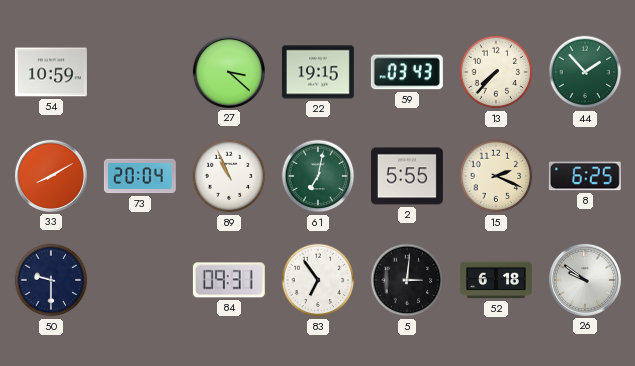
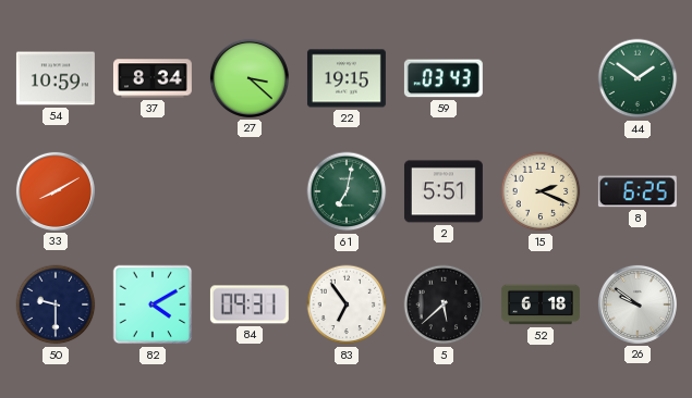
37: none -> 8:34
13: 7:37 -> none
44: 1:53 -> 1:51
73: 20:04 -> none
89: 10:56 -> none
2: 5:55 -> 5:51
82: none -> 4:10
5: 3:01 -> 5:38
